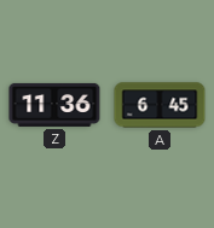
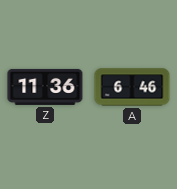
A: 6:45 -> 6:46
